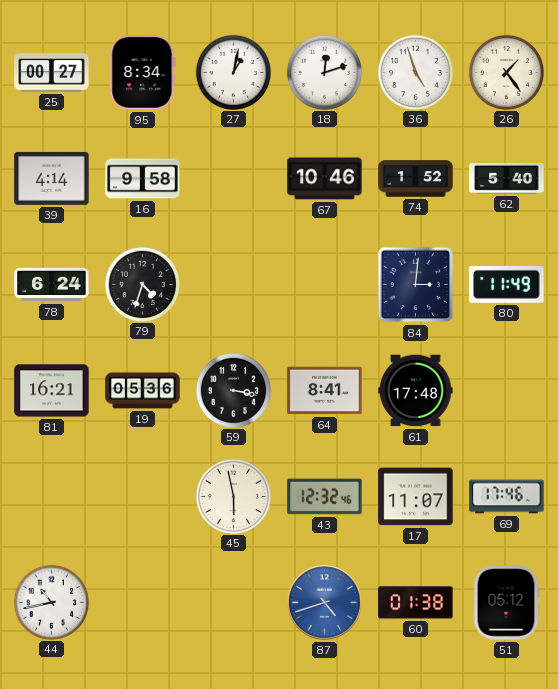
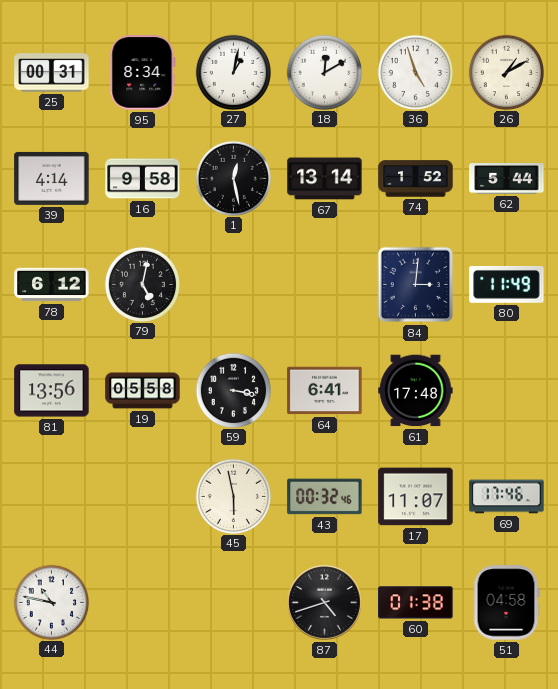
25: 00:27 -> 00:31
18: 12:12 -> 12:10
26: 1:24 -> 1:10
1: none -> 12:28
67: 10:46 -> 13:14
62: 5:40 -> 5:44
78: 6:24 -> 6:12
79: 4:33 -> 5:02
81: 16:21 -> 13:56
19: 05:36 -> 05:58
64: 8:41 -> 6:41
43: 12:32 -> 00:32
44: 10:43 -> 10:47
87 dial: blue -> black
51: 05:12 -> 04:58
